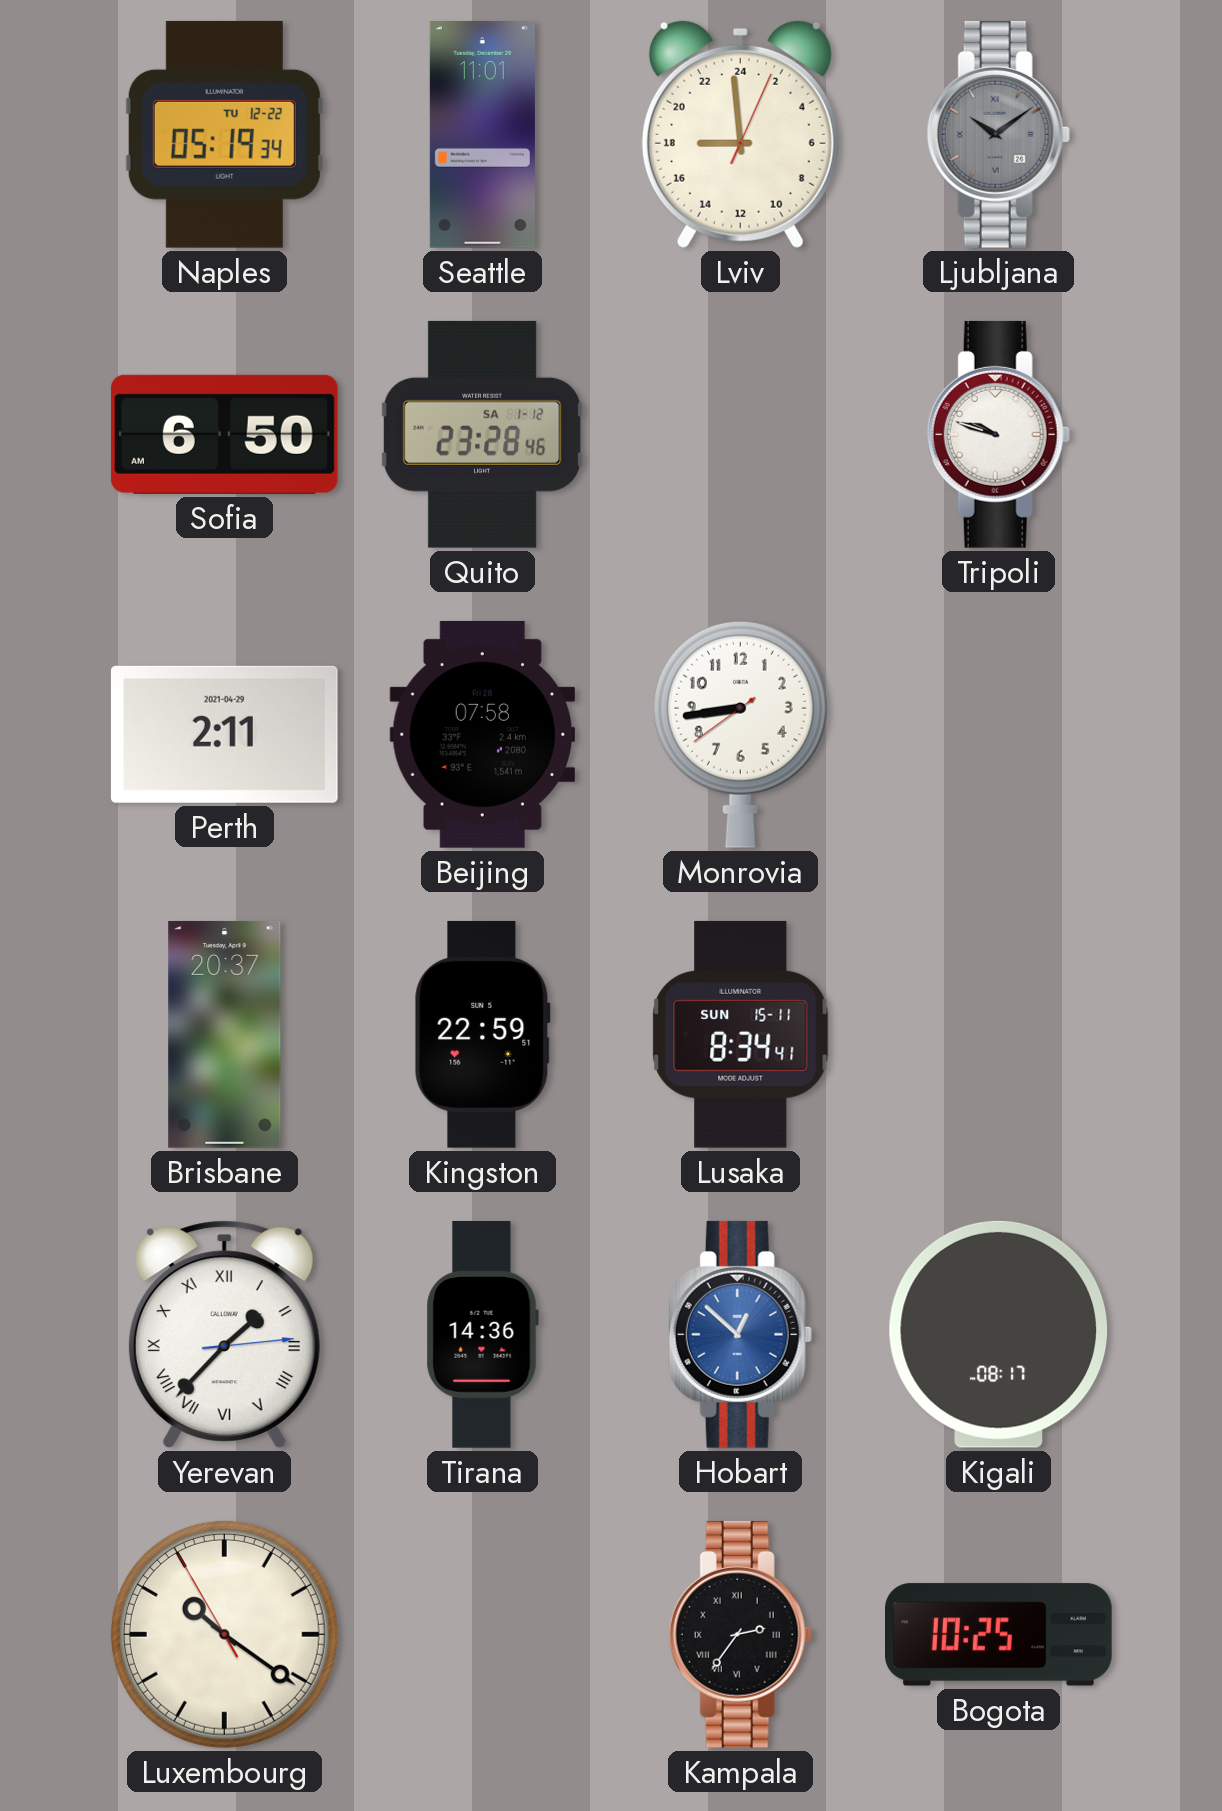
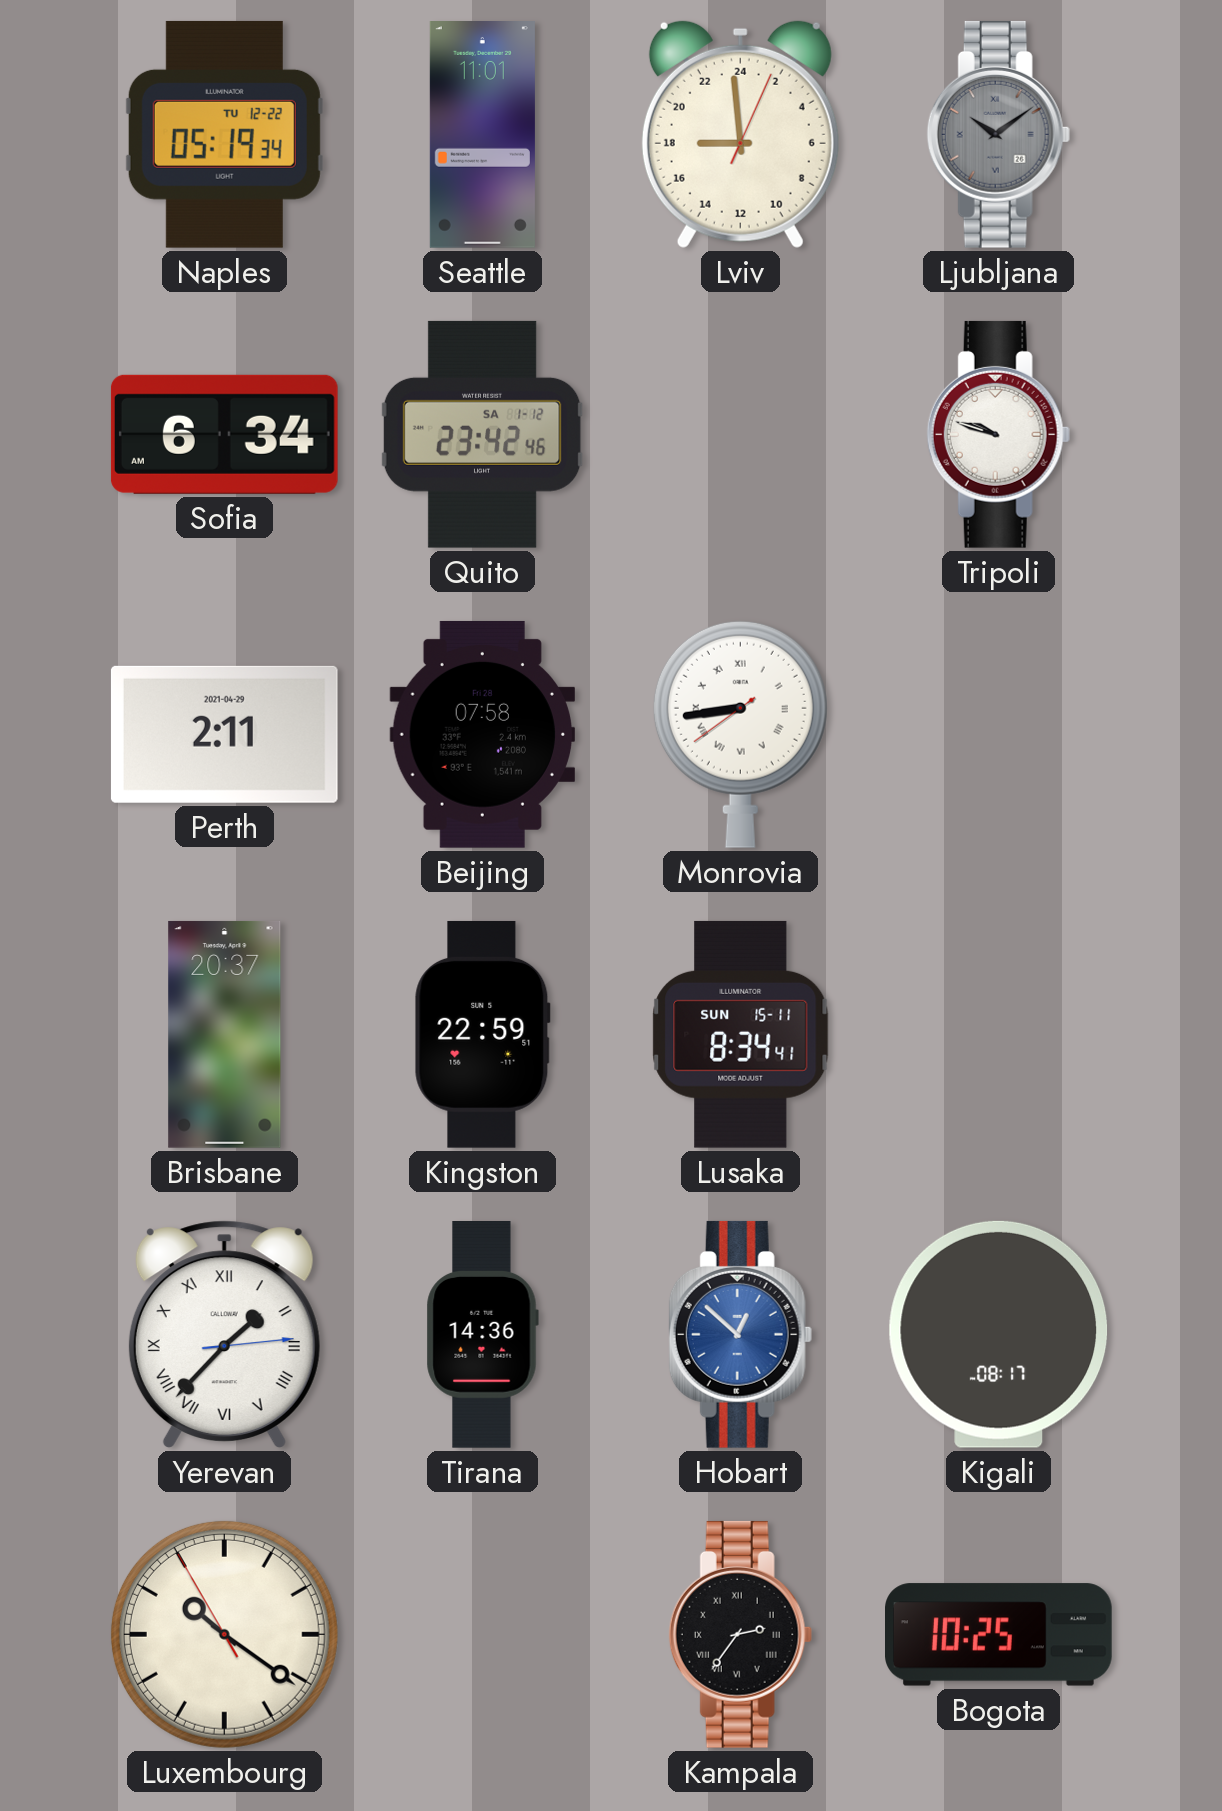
Sofia: 6:50 -> 6:34
Quito: 23:28 -> 23:42
Monrovia numerals: Arabic -> Roman
